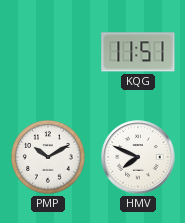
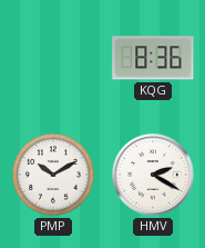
KQG: 11:51 -> 8:36
HMV: 7:49 -> 2:20
